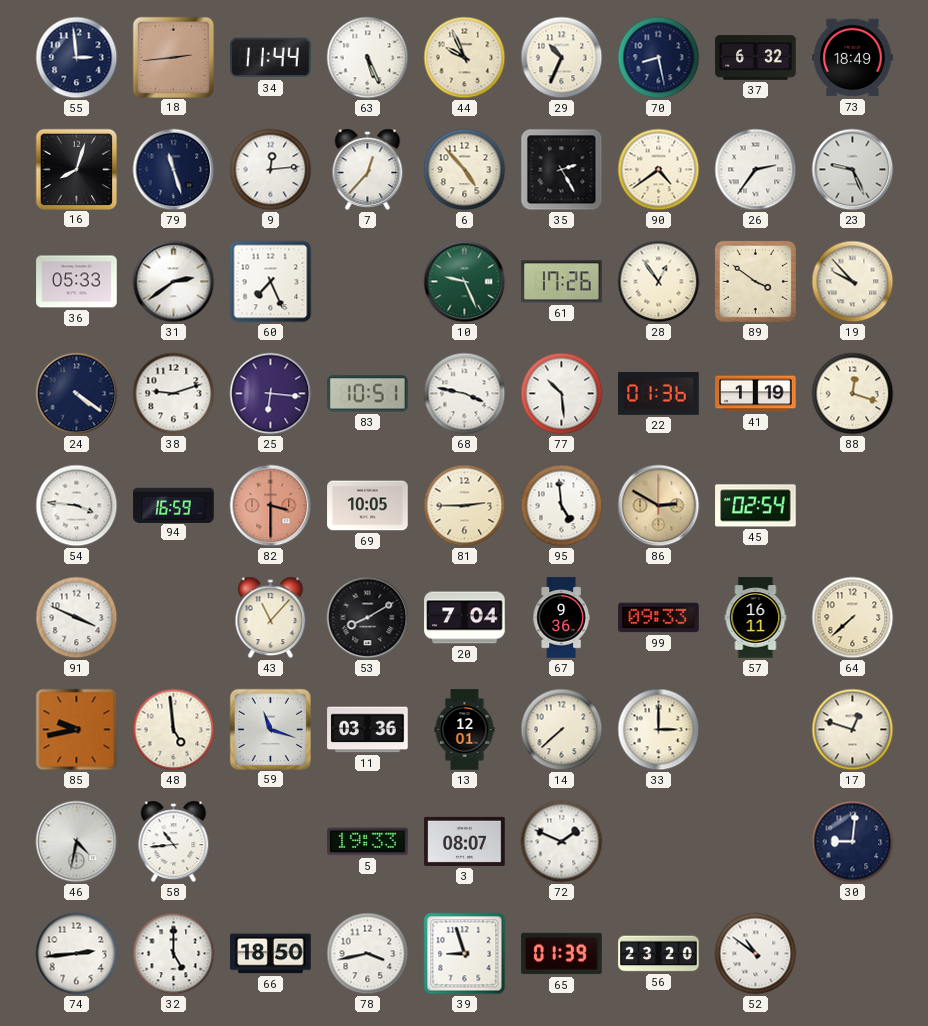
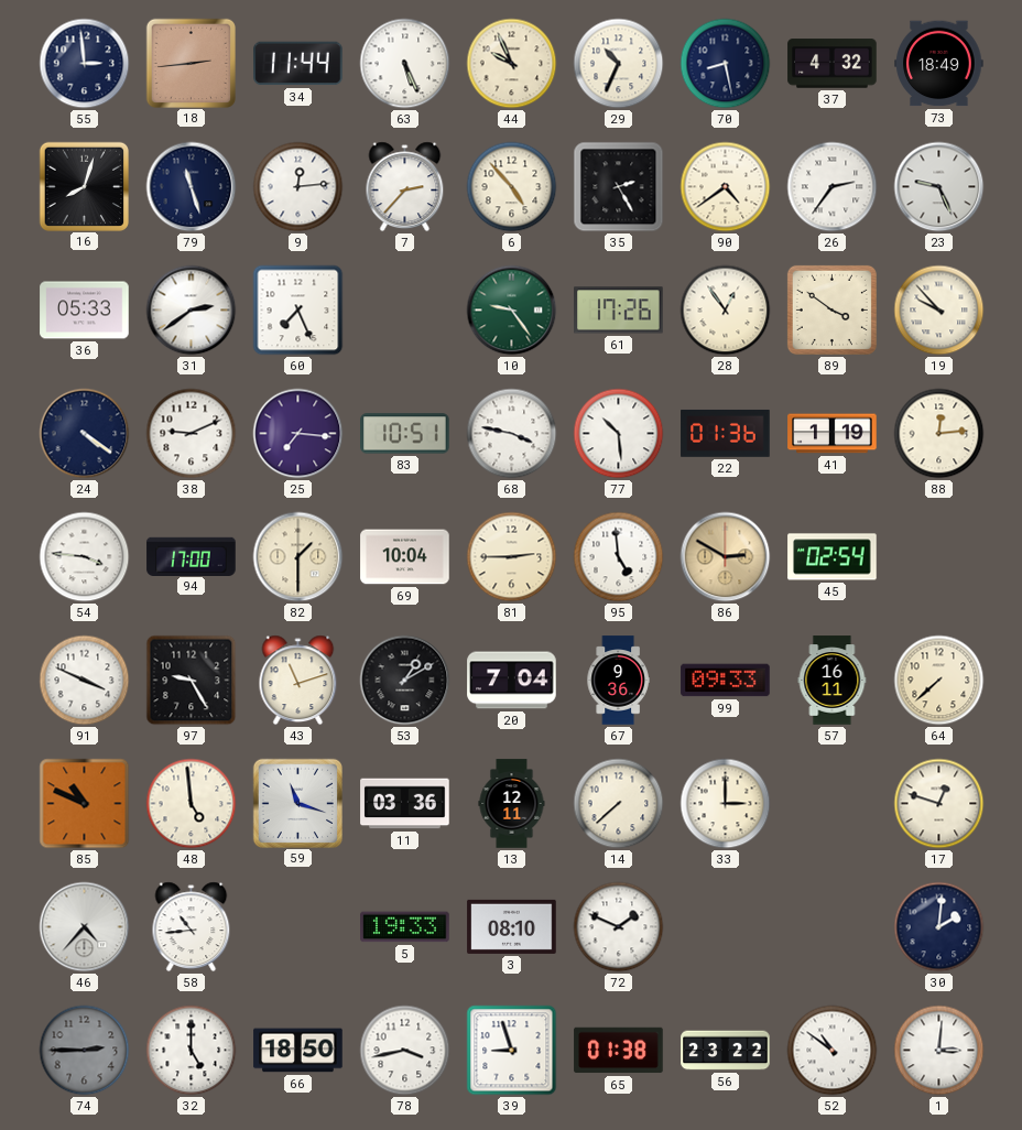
37: 6:32 -> 4:32
7: 12:37 -> 2:37
10: 9:26 -> 9:24
38: 9:12 -> 9:11
25: 6:16 -> 7:16
88: 12:18 -> 12:14
94: 16:59 -> 17:00
82: 3:30 -> 1:30
82 dial: salmon -> cream
69: 10:05 -> 10:04
97: none -> 9:25
43: 11:07 -> 11:12
53: 8:10 -> 1:10
85: 9:43 -> 10:49
13: 12:01 -> 12:11
46: 4:32 -> 4:37
3: 08:07 -> 08:10
30: 9:01 -> 2:01
74: 2:44 -> 2:45
74 dial: white -> grey
65: 01:39 -> 01:38
56: 23:20 -> 23:22
1: none -> 3:01
